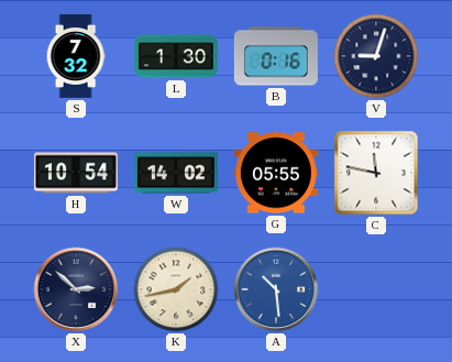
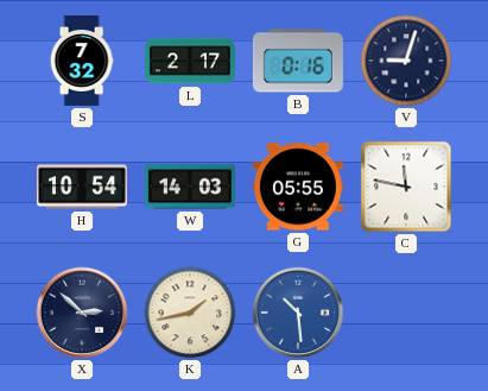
L: 1:30 -> 2:17
W: 14:02 -> 14:03
